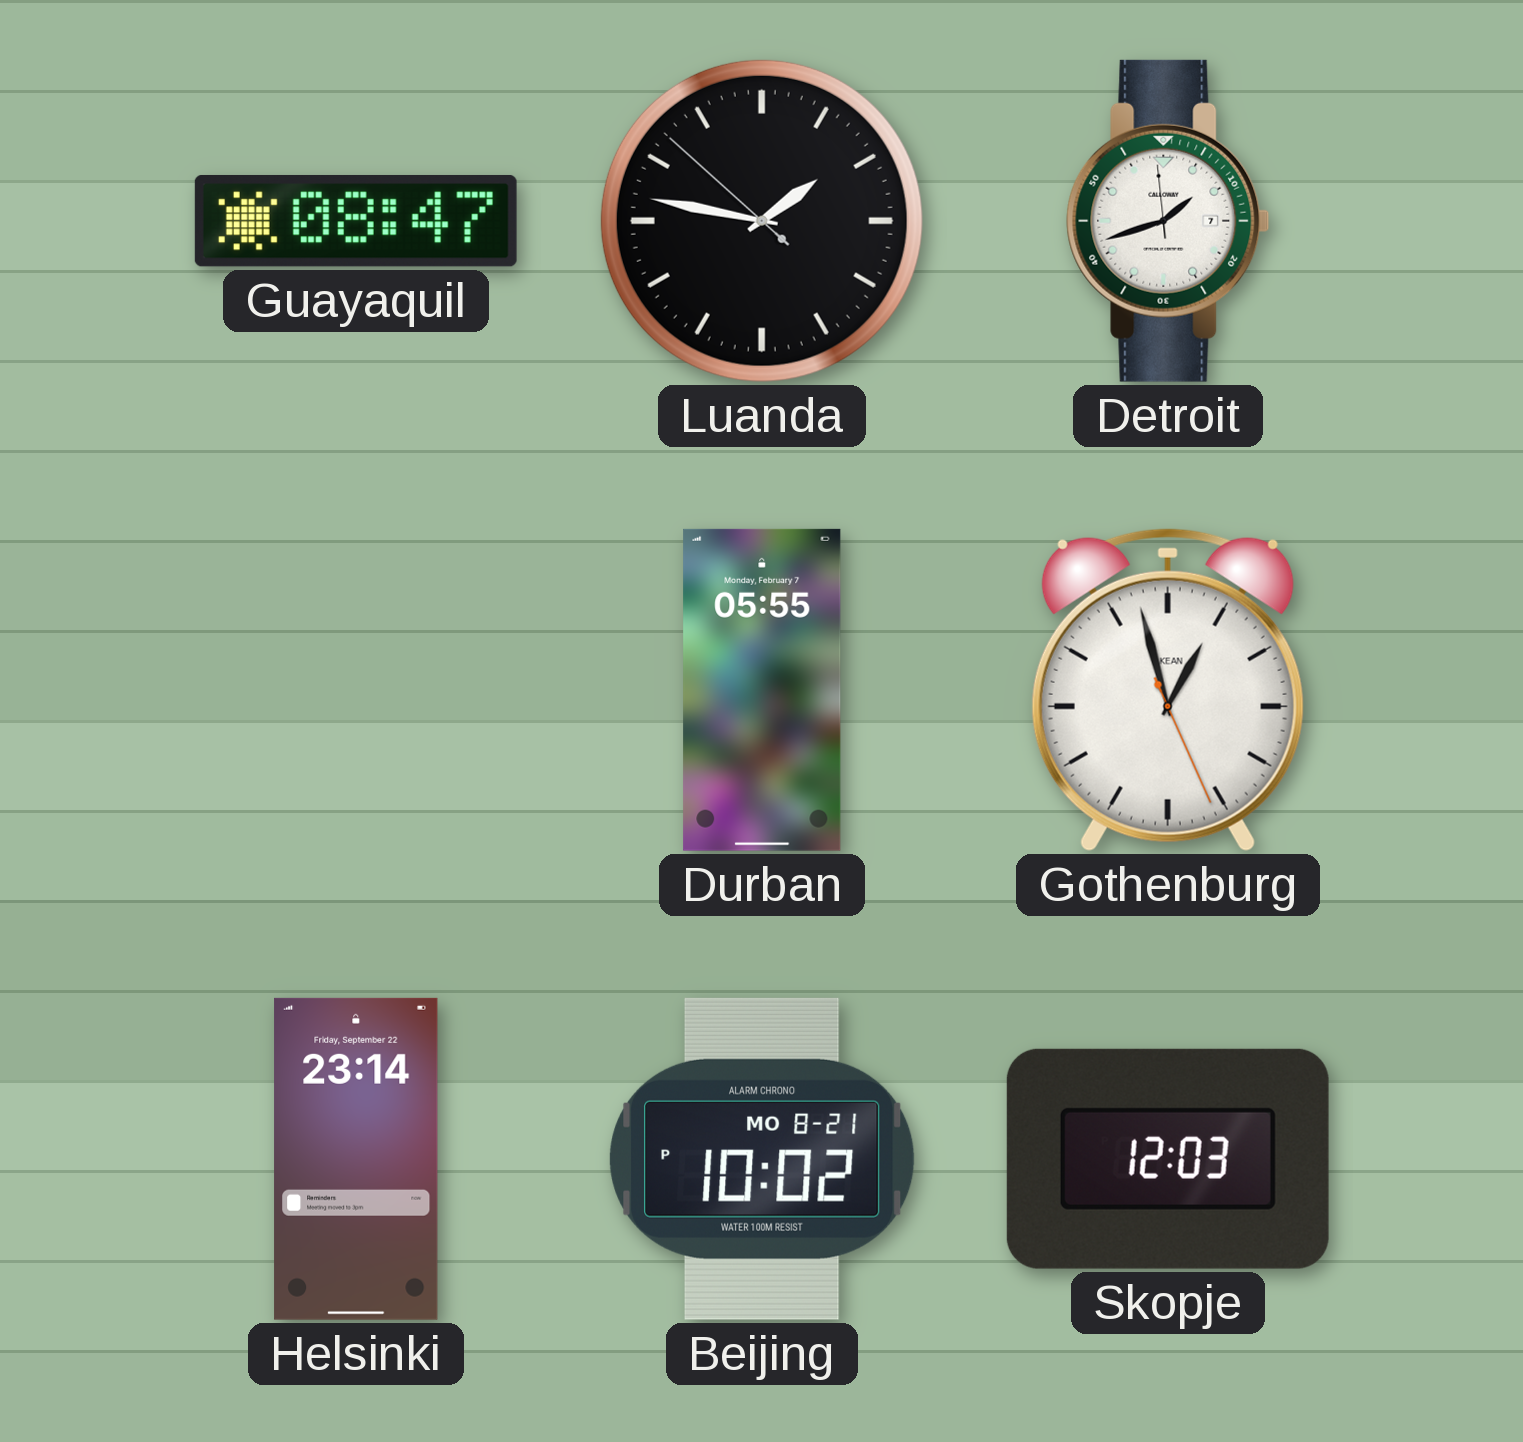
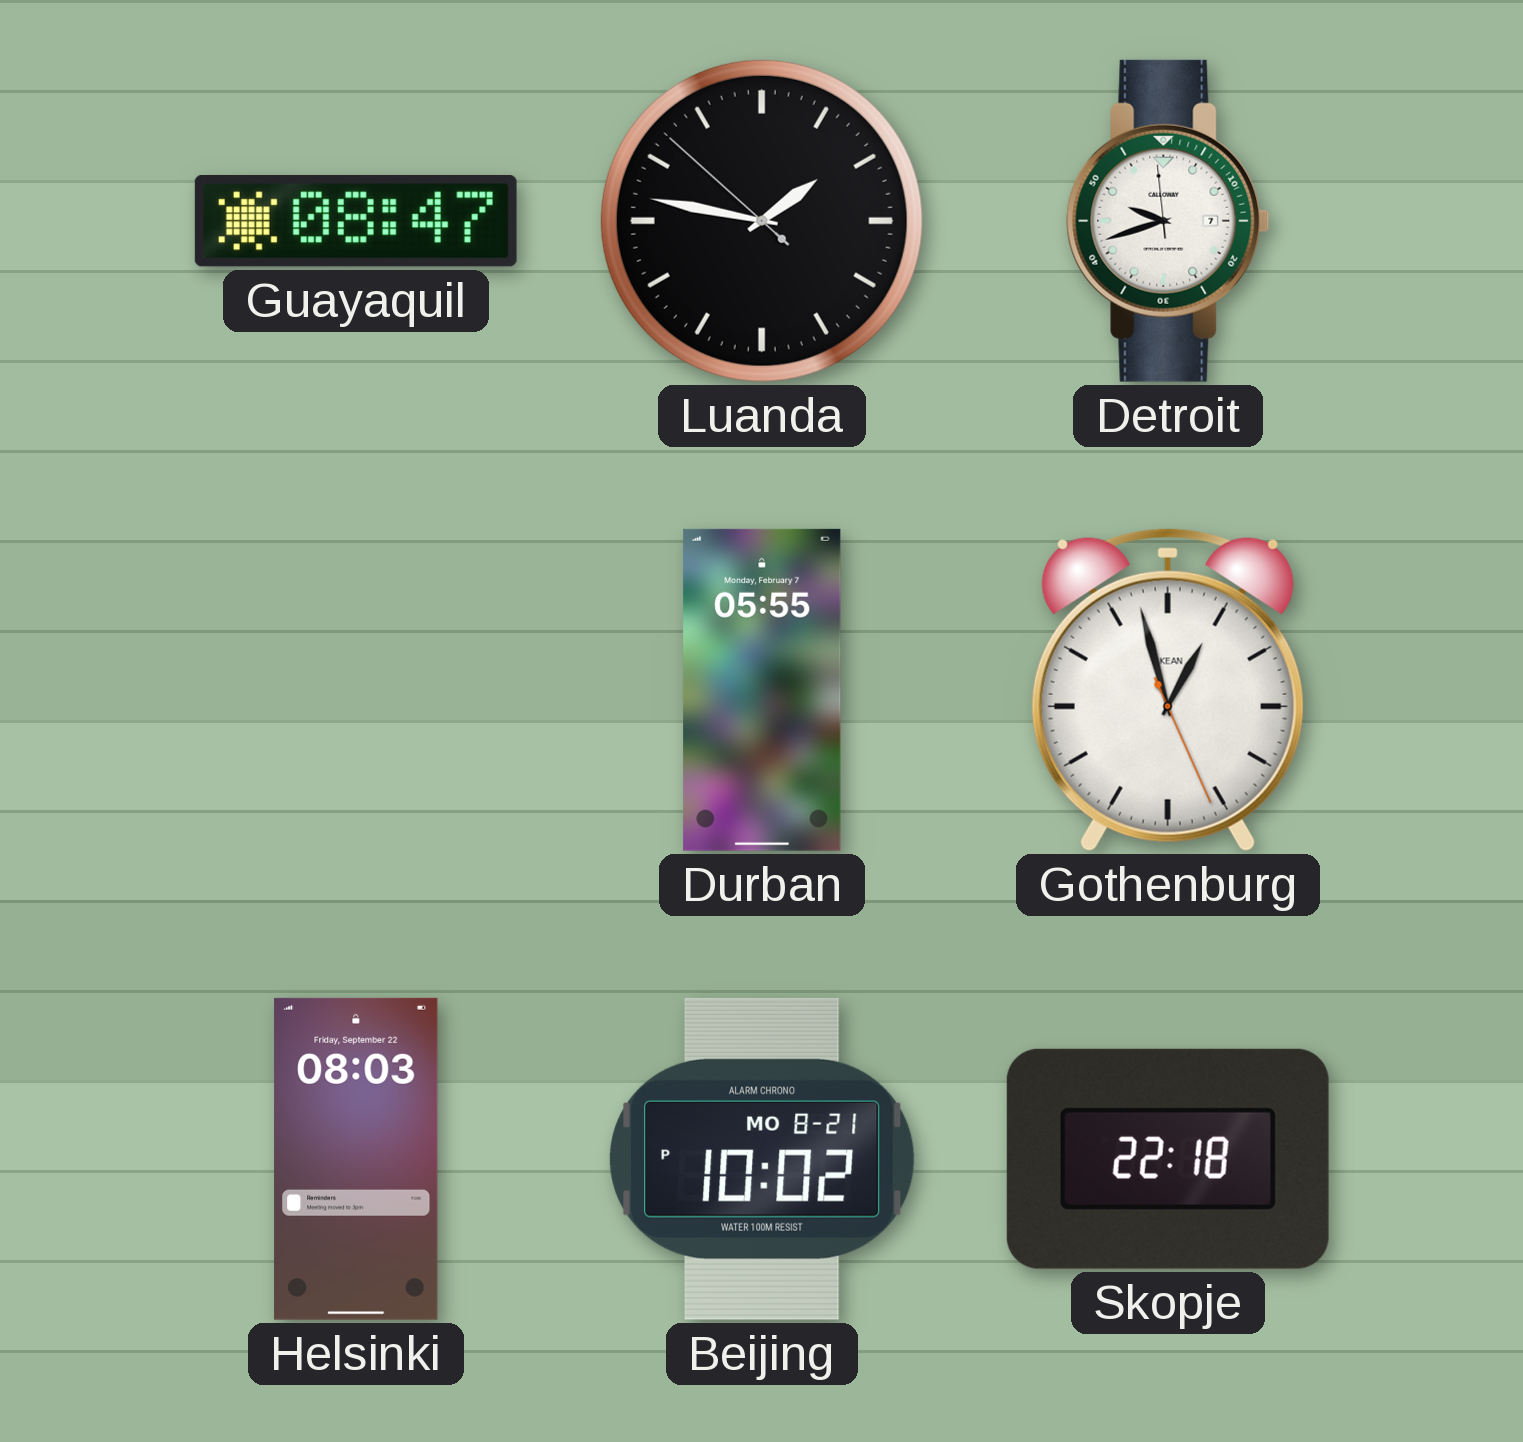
Detroit: 1:41 -> 9:41
Helsinki: 23:14 -> 08:03
Skopje: 12:03 -> 22:18
